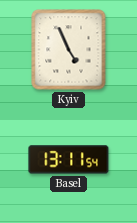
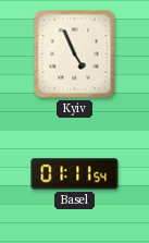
Basel: 13:11 -> 01:11
